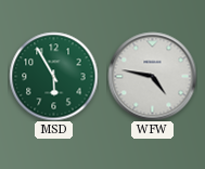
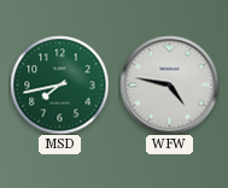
MSD: 5:55 -> 7:43
